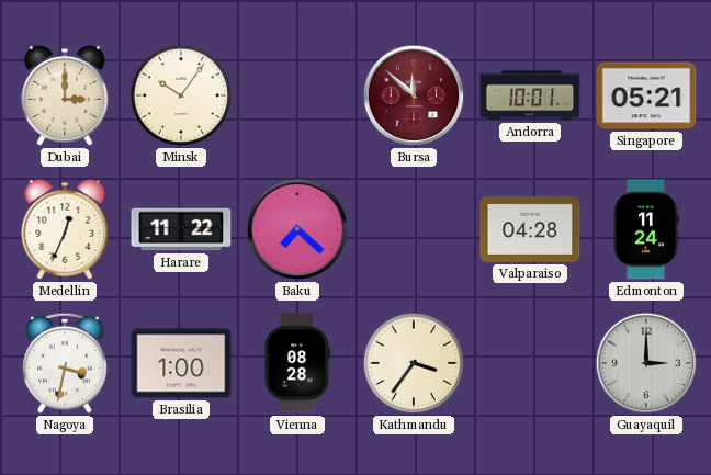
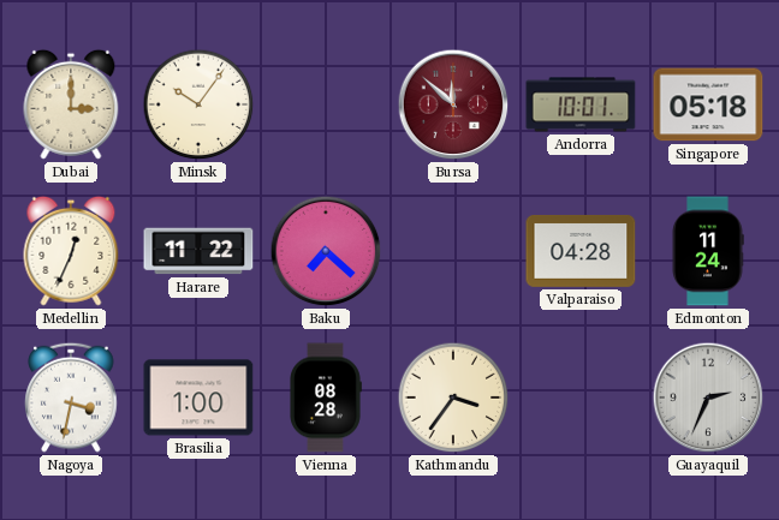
Singapore: 05:21 -> 05:18
Guayaquil: 3:00 -> 2:34
